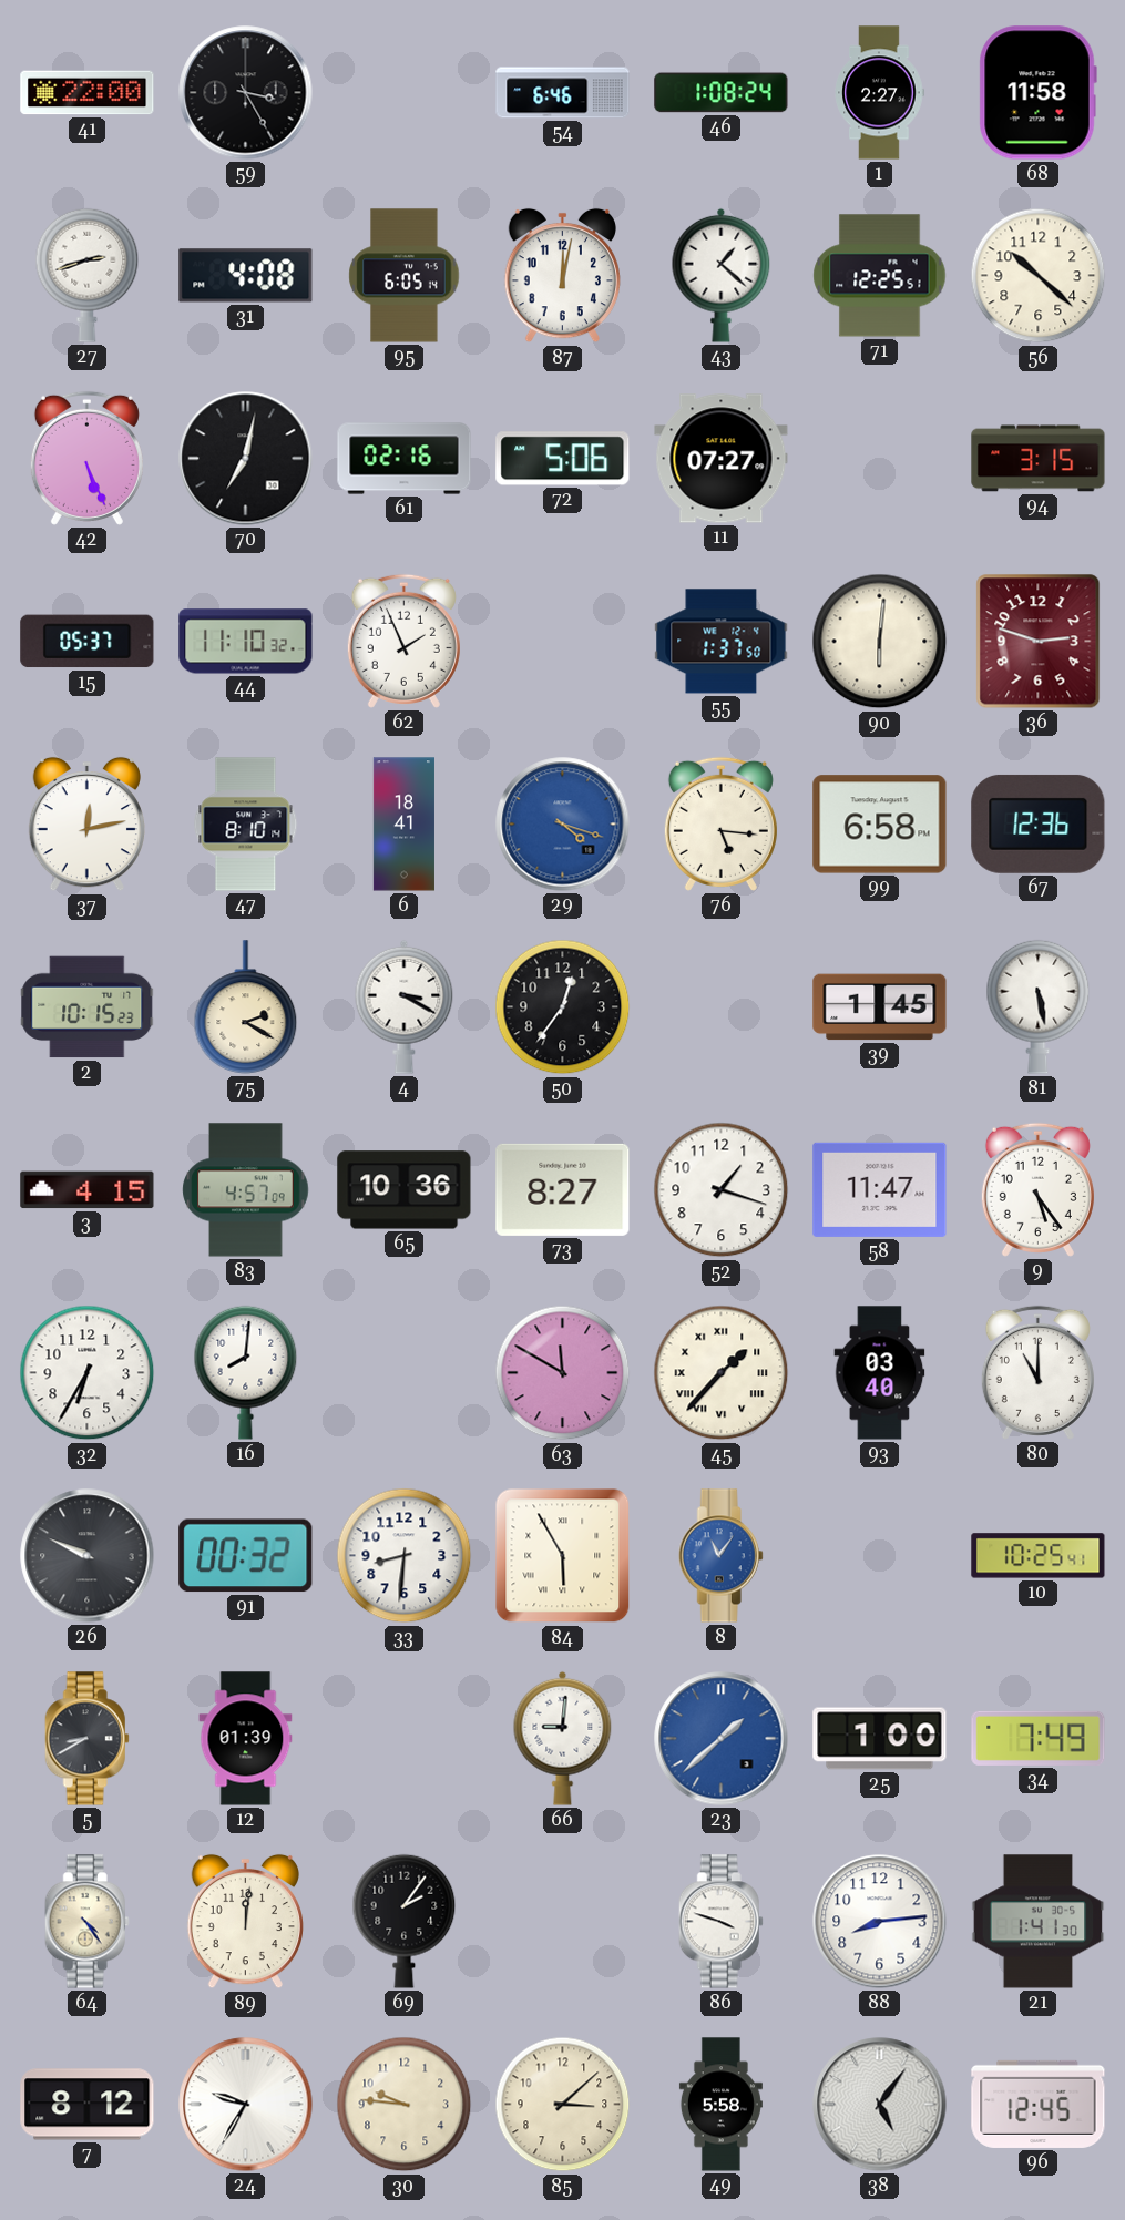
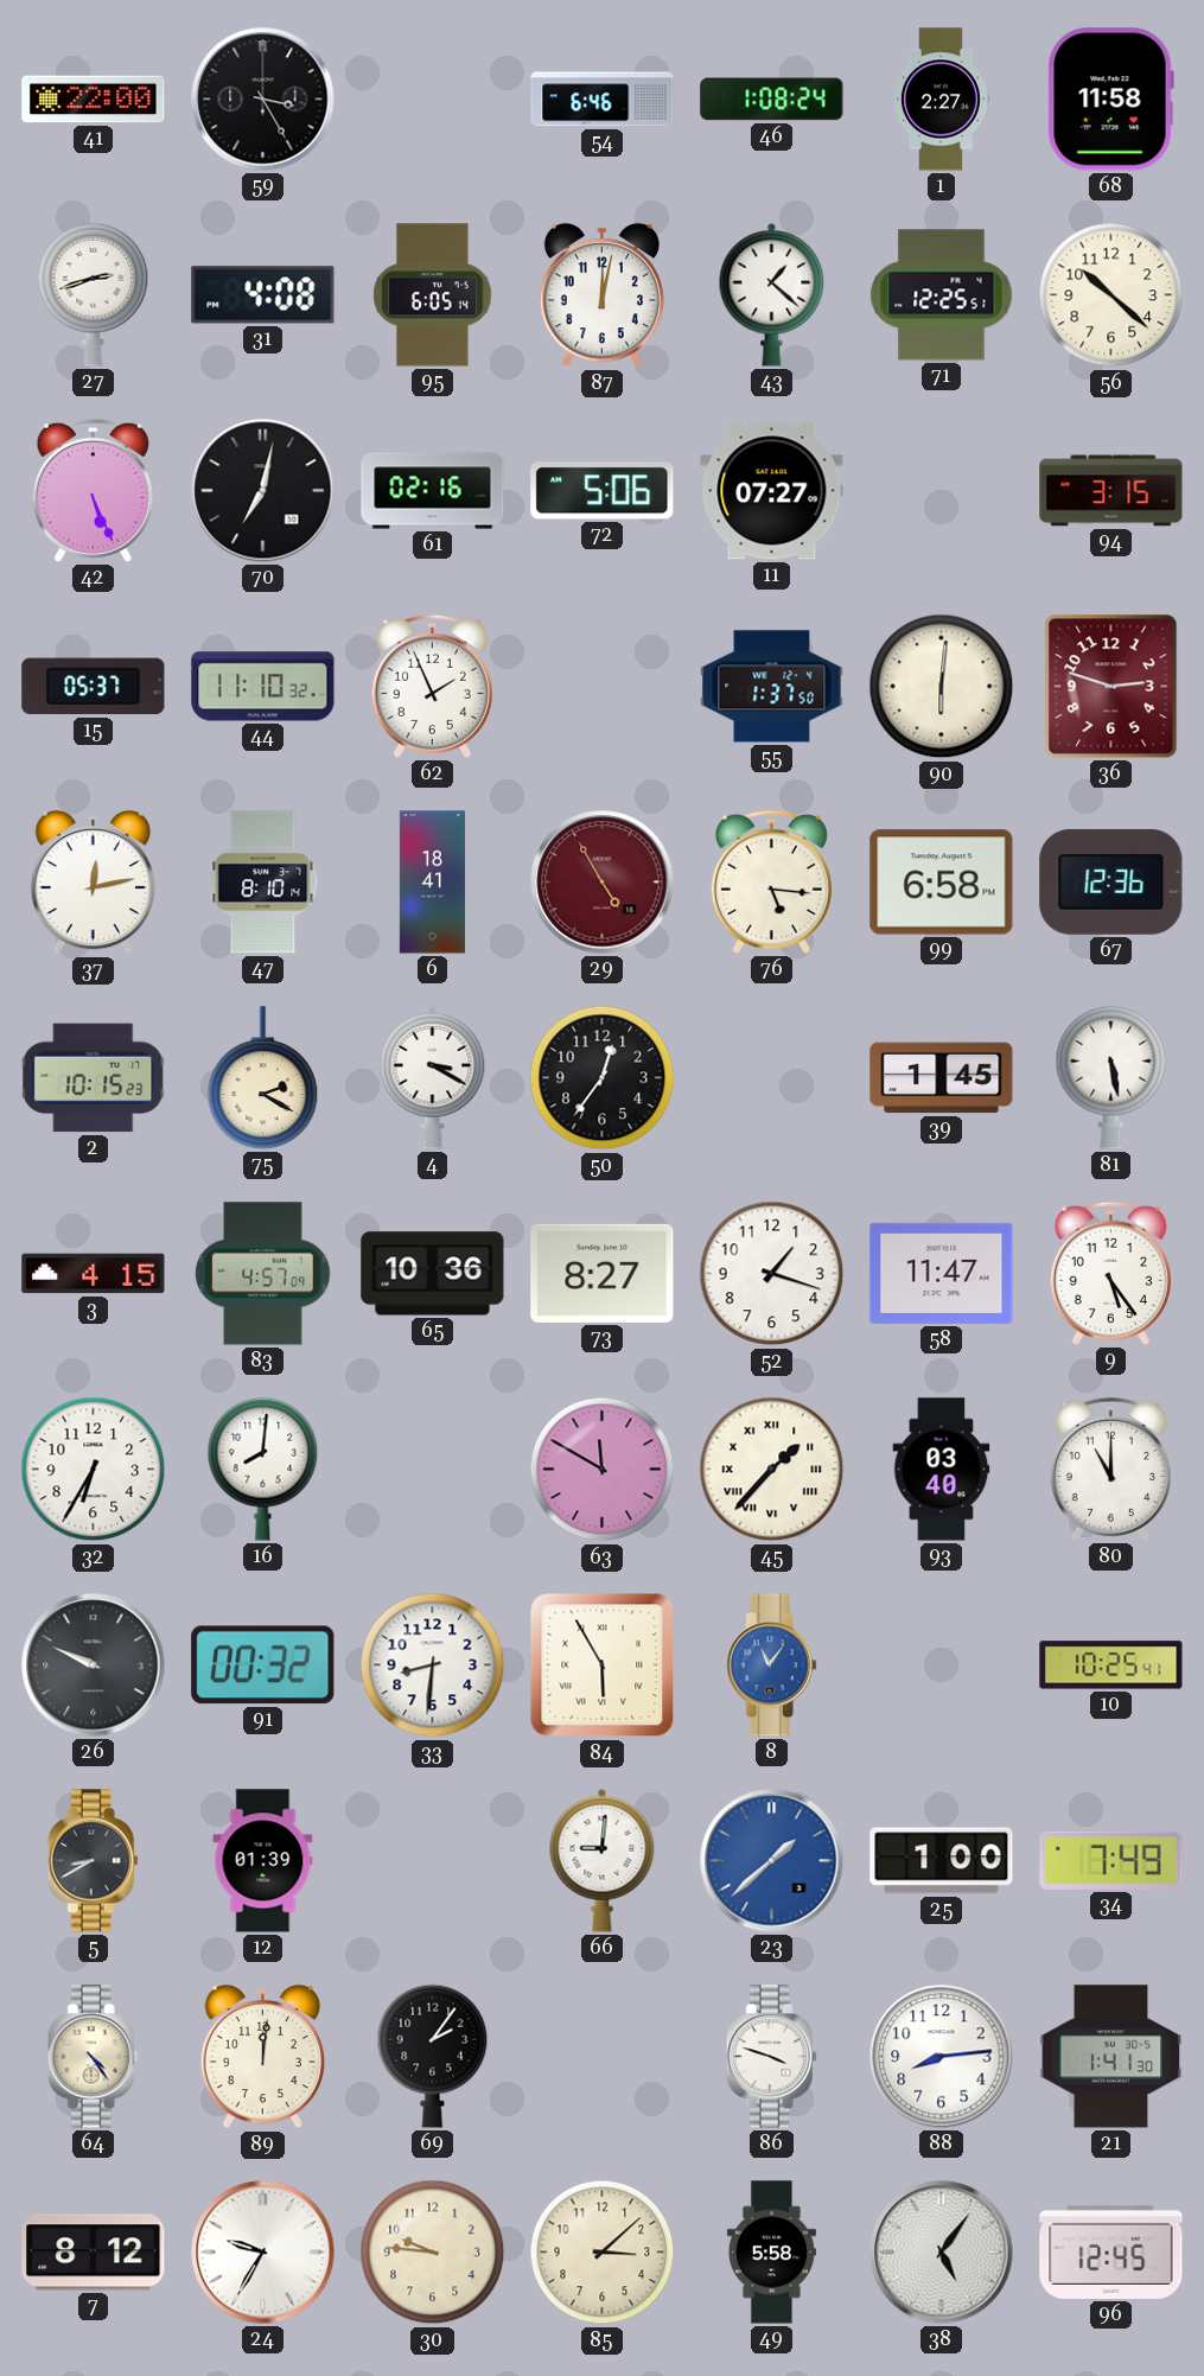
29: 4:18 -> 4:55
29 dial: blue -> burgundy
